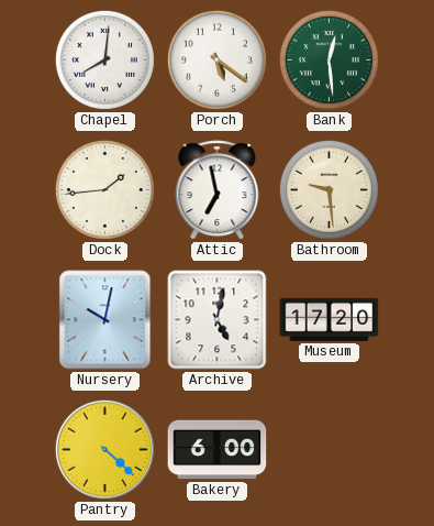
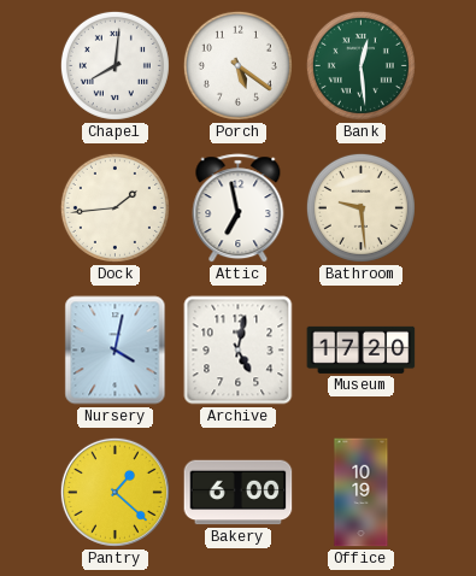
Nursery: 10:02 -> 4:02
Pantry: 4:22 -> 1:22
Office: none -> 10:19
